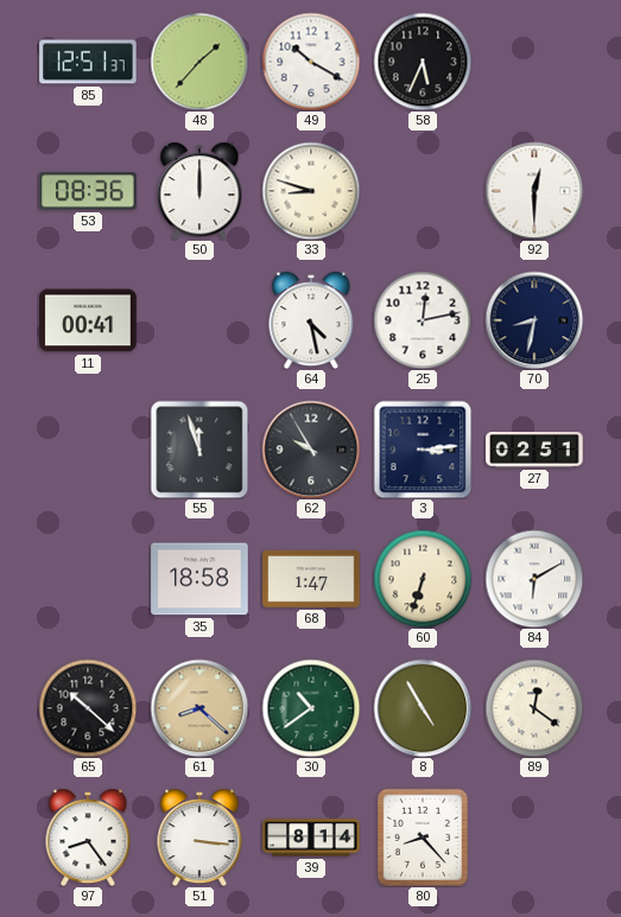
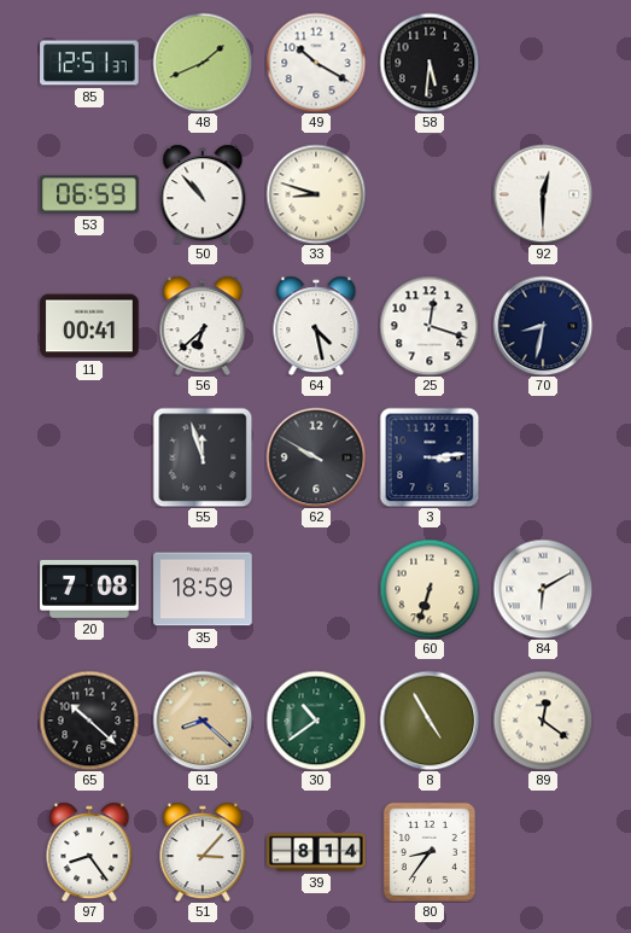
48: 1:37 -> 1:41
58: 5:34 -> 5:31
53: 08:36 -> 06:59
50: 12:00 -> 10:53
56: none -> 6:38
25: 12:13 -> 12:18
62: 9:55 -> 9:50
27: 02:51 -> none
20: none -> 7:08
35: 18:58 -> 18:59
68: 1:47 -> none
51: 3:16 -> 3:07
80: 8:23 -> 8:36
